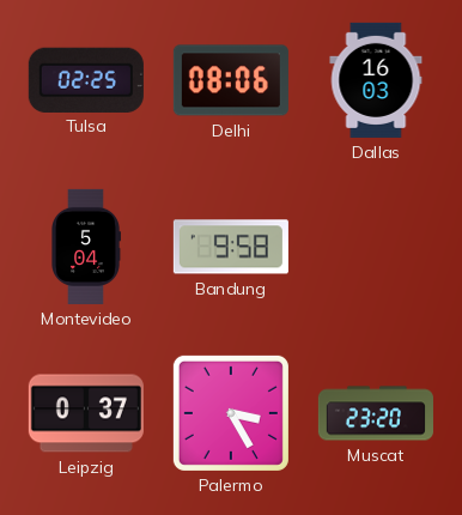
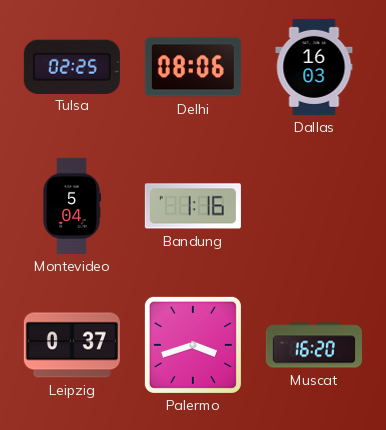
Bandung: 9:58 -> 1:16
Palermo: 3:25 -> 3:42
Muscat: 23:20 -> 16:20
